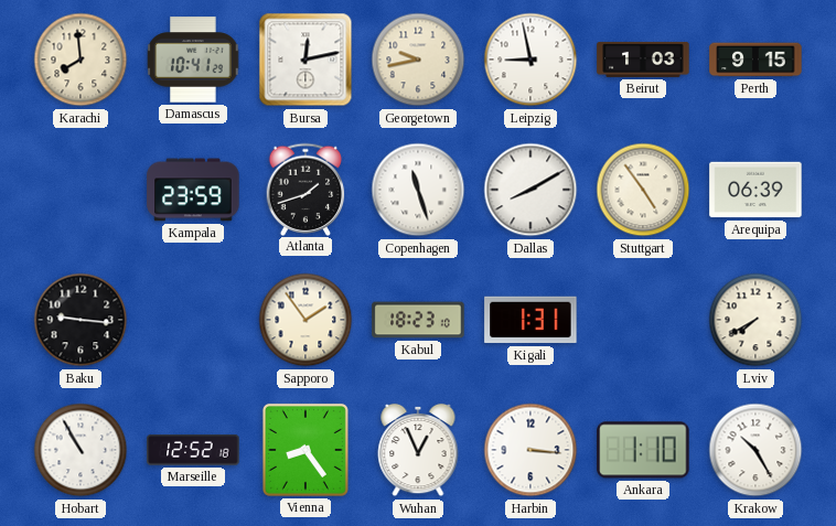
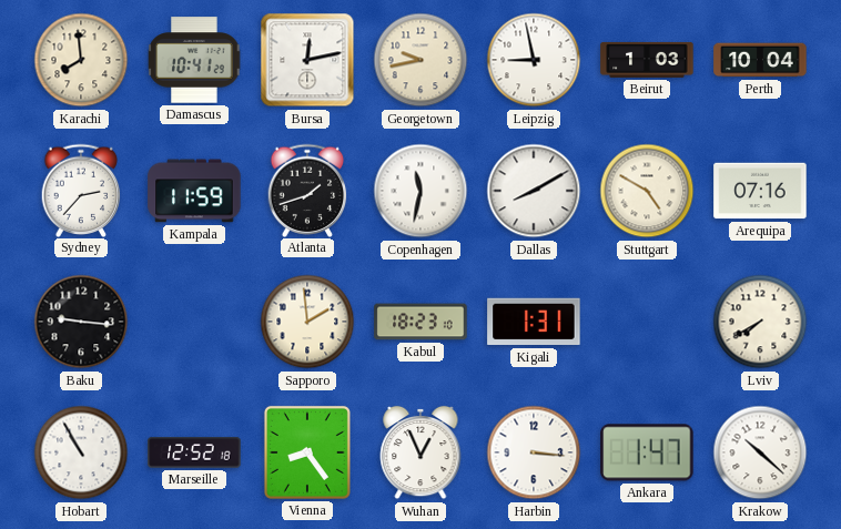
Perth: 9:15 -> 10:04
Sydney: none -> 2:37
Kampala: 23:59 -> 11:59
Copenhagen: 11:27 -> 11:32
Stuttgart: 4:54 -> 4:50
Arequipa: 06:39 -> 07:16
Sapporo: 1:54 -> 1:59
Ankara: 1:10 -> 1:47
Krakow: 10:25 -> 10:22
